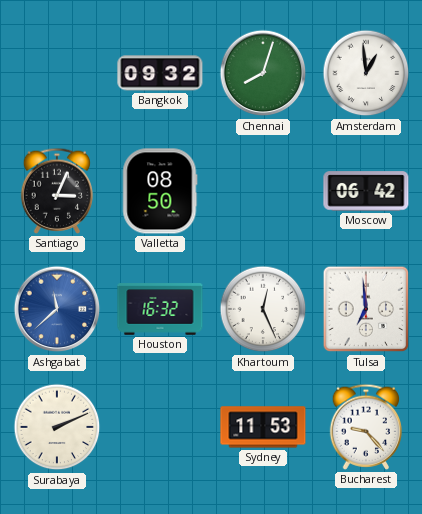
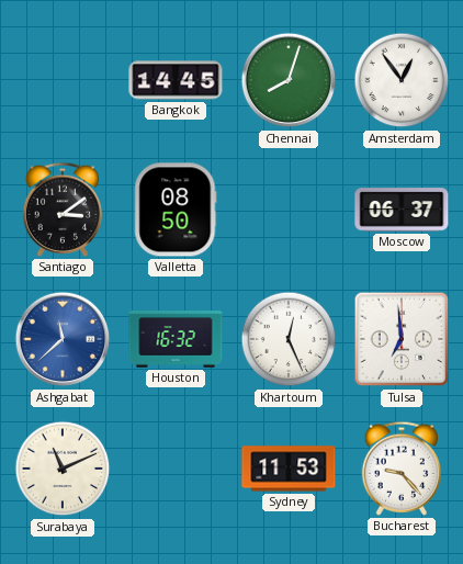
Bangkok: 09:32 -> 14:45
Amsterdam: 12:59 -> 12:54
Santiago: 3:04 -> 3:09
Moscow: 06:42 -> 06:37
Surabaya: 2:11 -> 11:11
